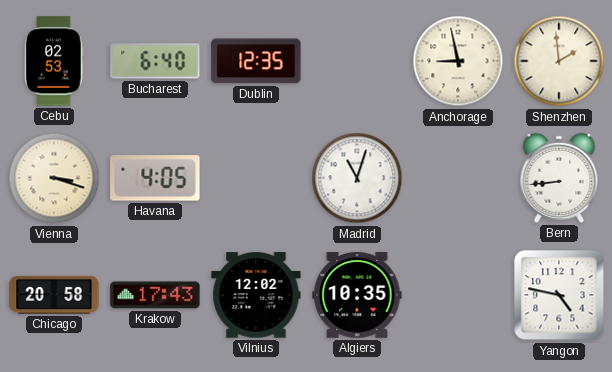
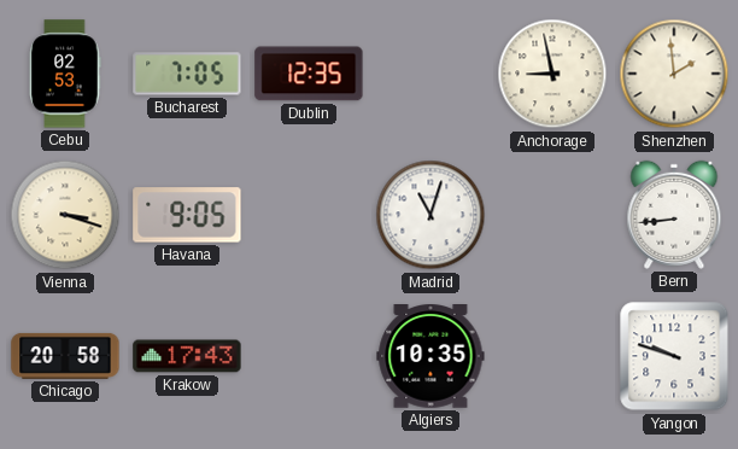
Bucharest: 6:40 -> 7:05
Havana: 4:05 -> 9:05
Vilnius: 12:02 -> none
Yangon: 4:47 -> 9:48
